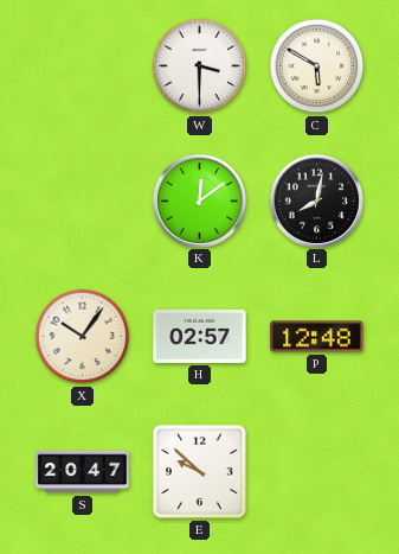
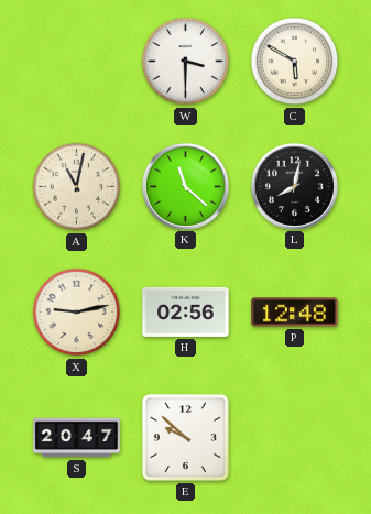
A: none -> 11:02
K: 12:09 -> 11:22
X: 10:06 -> 9:13
H: 02:57 -> 02:56
